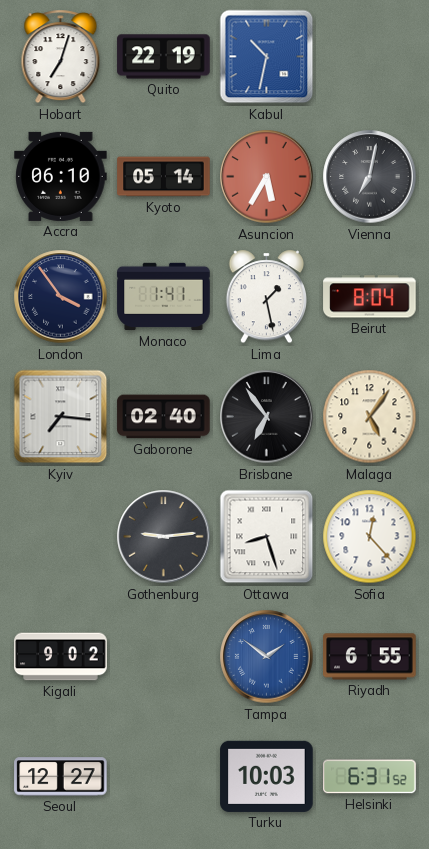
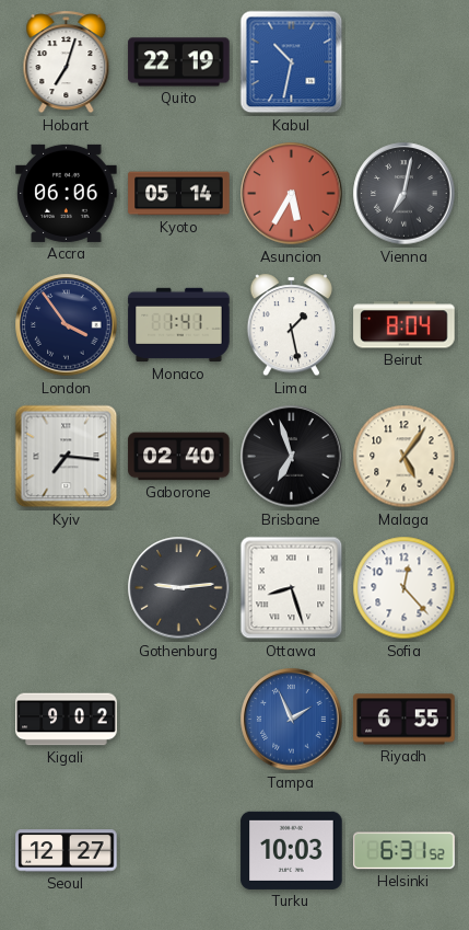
Accra: 06:10 -> 06:06
Brisbane: 6:54 -> 6:57
Tampa: 1:51 -> 1:56
